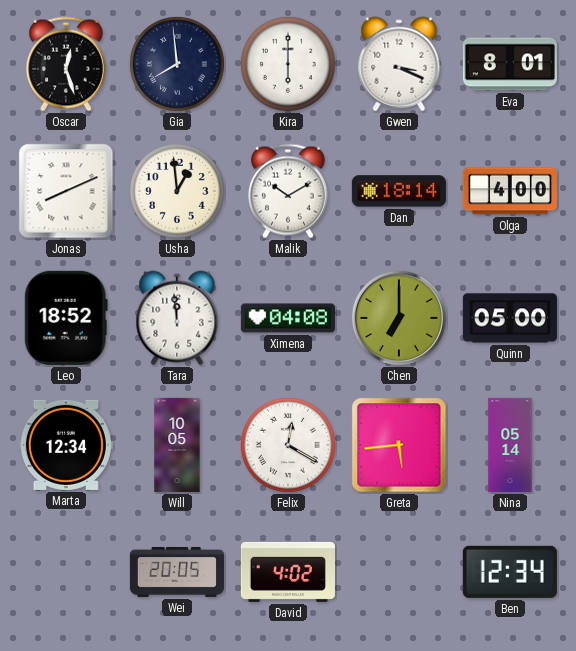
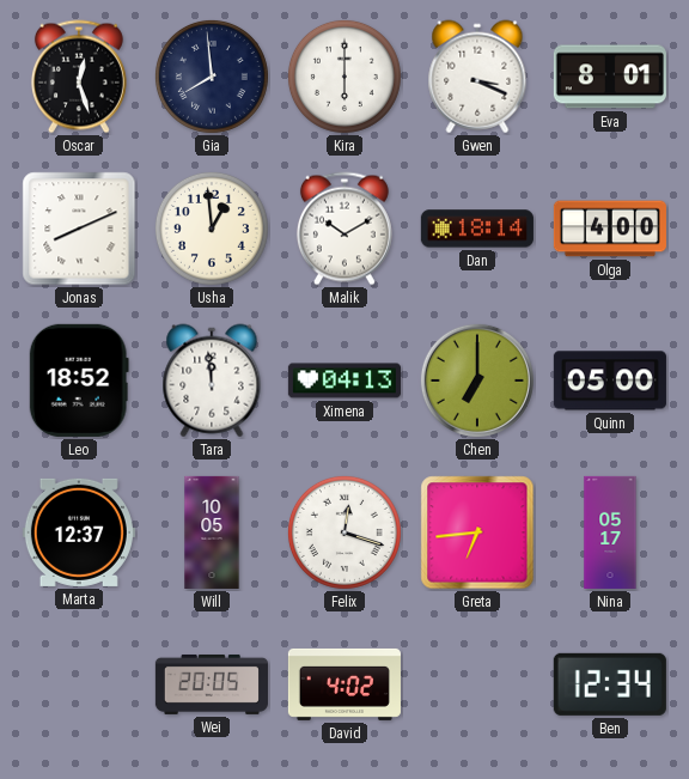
Ximena: 04:08 -> 04:13
Marta: 12:34 -> 12:37
Felix: 12:20 -> 12:18
Greta: 5:44 -> 6:44
Nina: 05:14 -> 05:17
